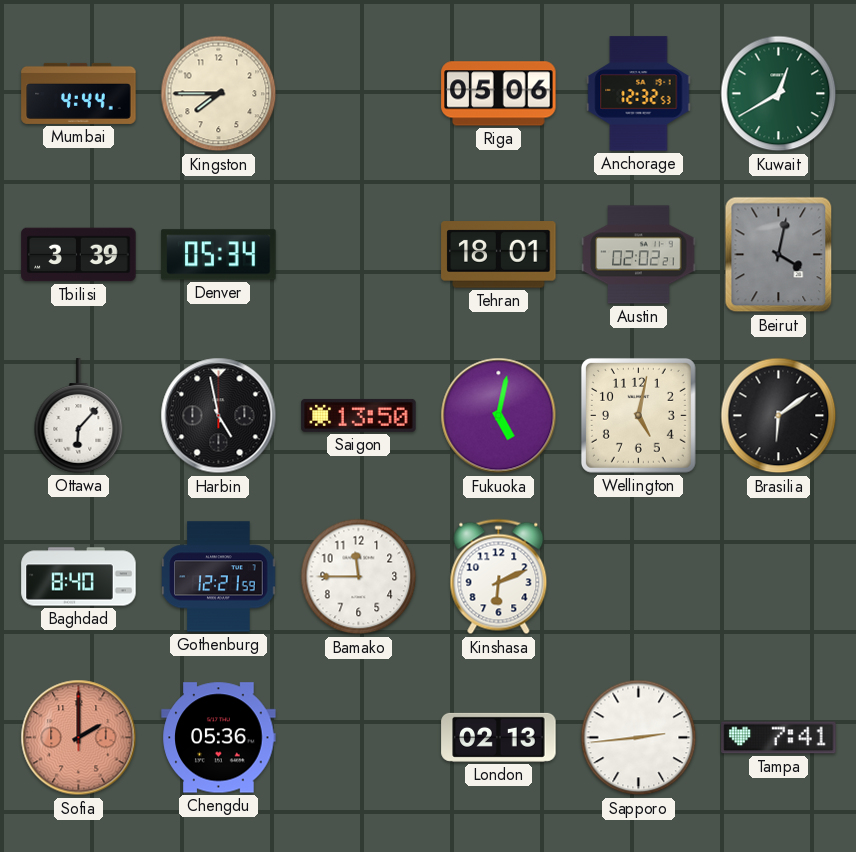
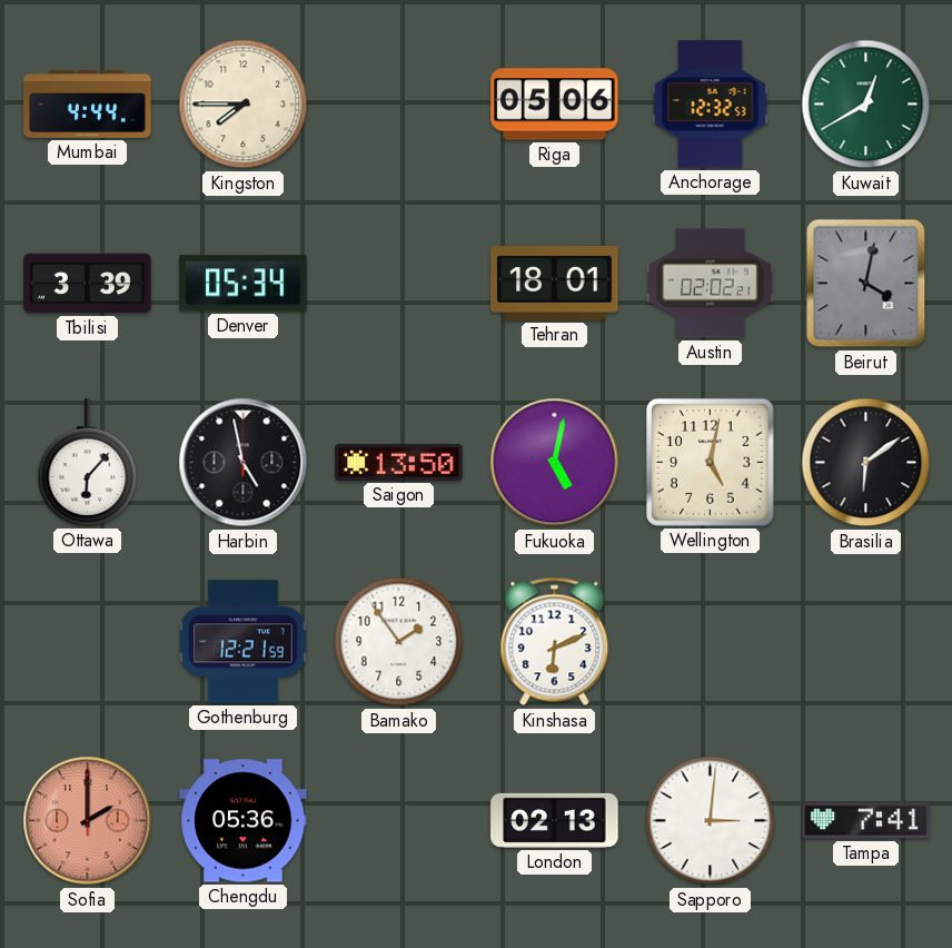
Baghdad: 8:40 -> none
Bamako: 11:45 -> 1:54
Sapporo: 2:44 -> 3:01
